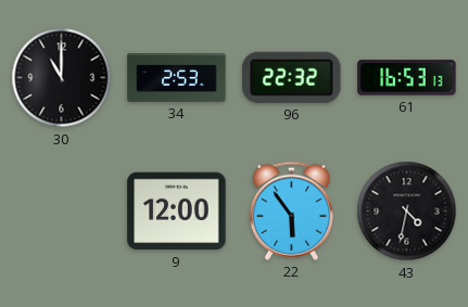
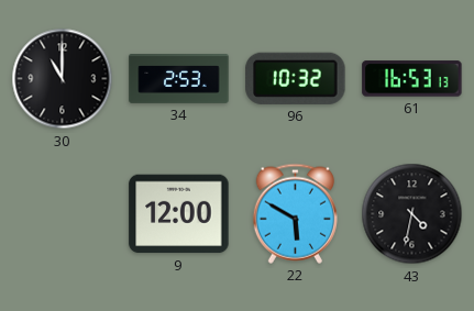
96: 22:32 -> 10:32
22: 5:54 -> 5:50
